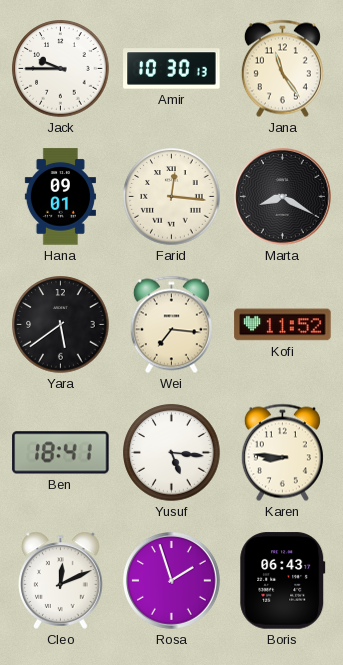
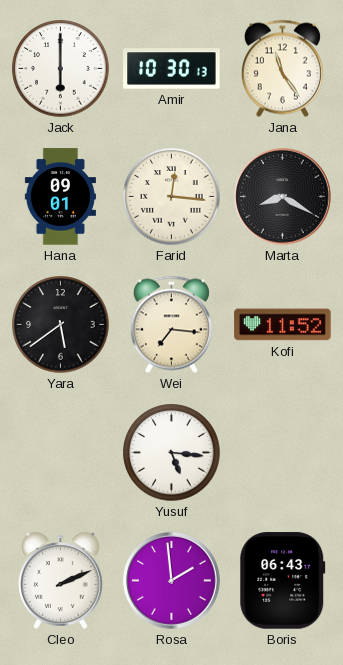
Jack: 9:45 -> 6:00
Ben: 18:41 -> none
Karen: 8:46 -> none
Cleo: 12:11 -> 2:11
Rosa: 1:57 -> 1:59
